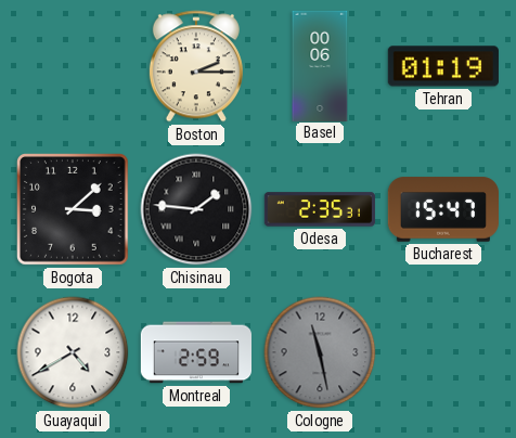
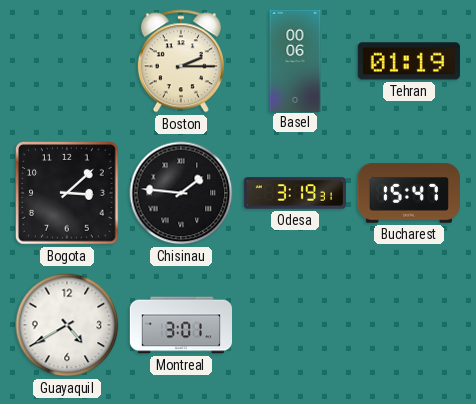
Odesa: 2:35 -> 3:19
Montreal: 2:59 -> 3:01
Cologne: 11:28 -> none
